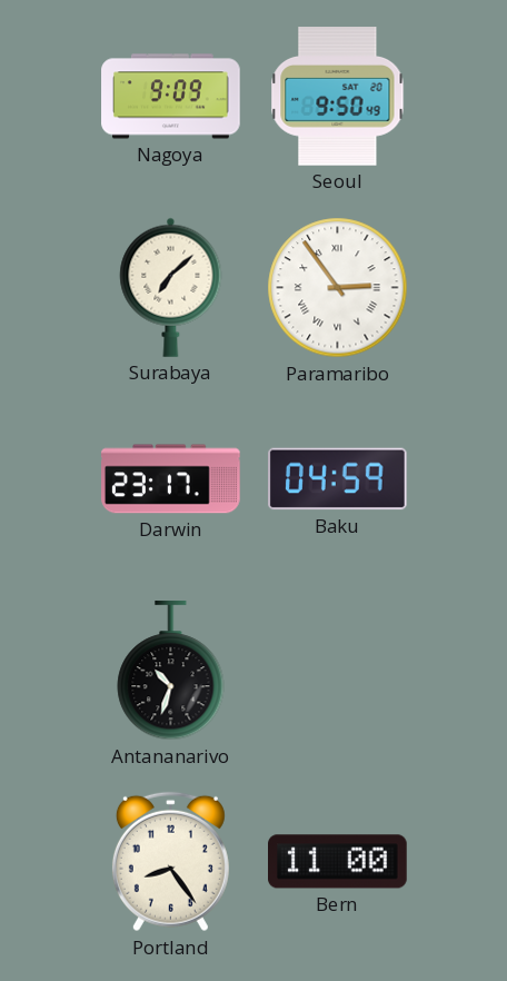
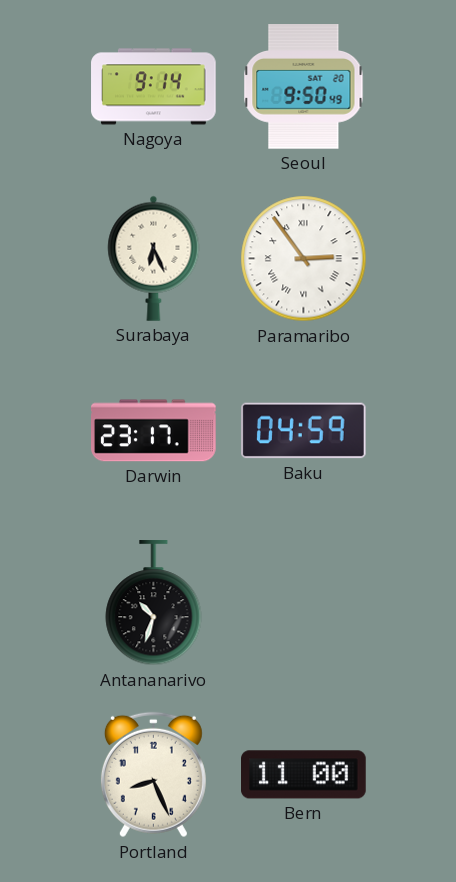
Nagoya: 9:09 -> 9:14
Surabaya: 7:08 -> 6:26
Portland: 8:24 -> 8:26
